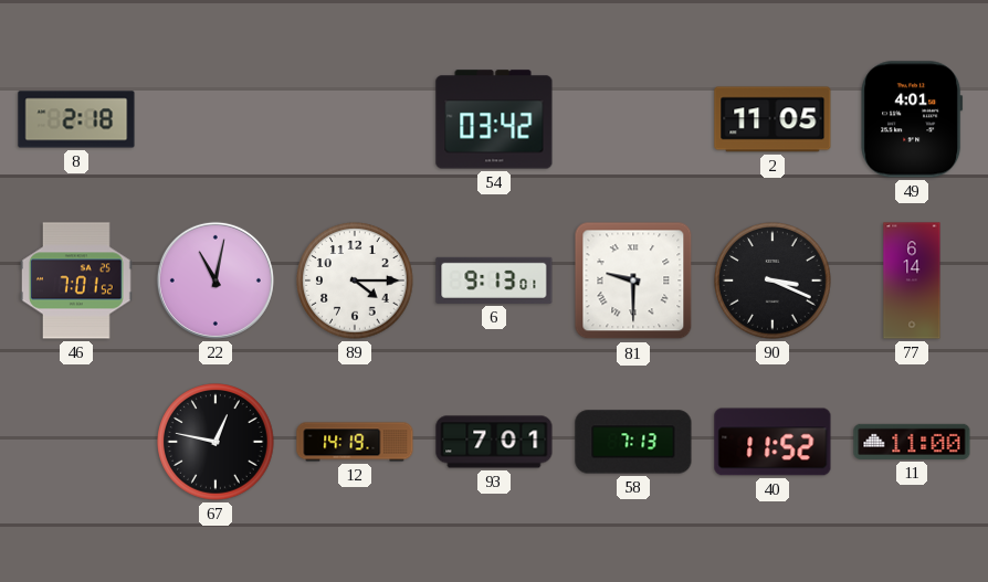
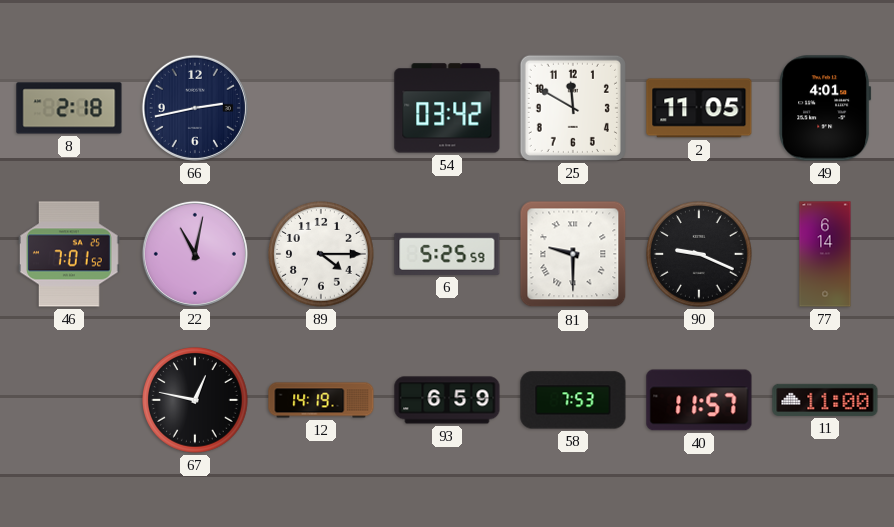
66: none -> 2:43
25: none -> 11:50
6: 9:13 -> 5:25
90: 3:19 -> 9:19
93: 7:01 -> 6:59
58: 7:13 -> 7:53
40: 11:52 -> 11:57
